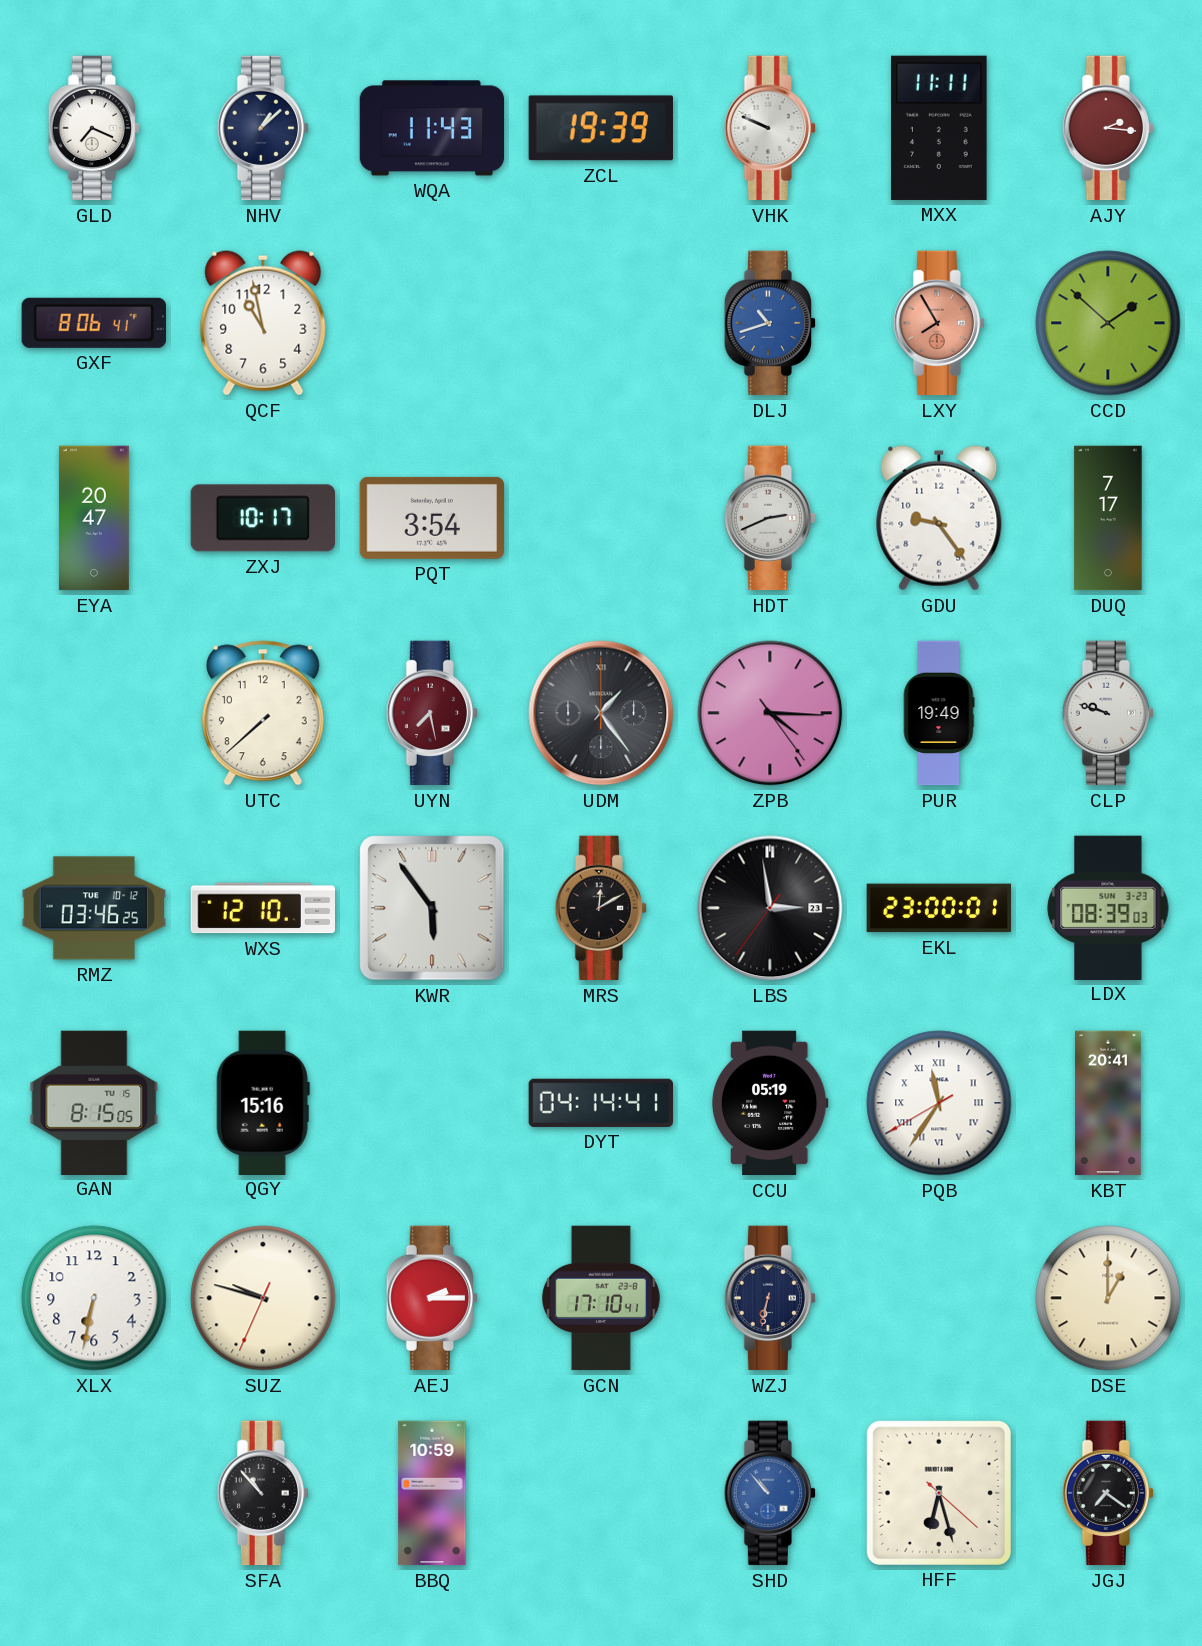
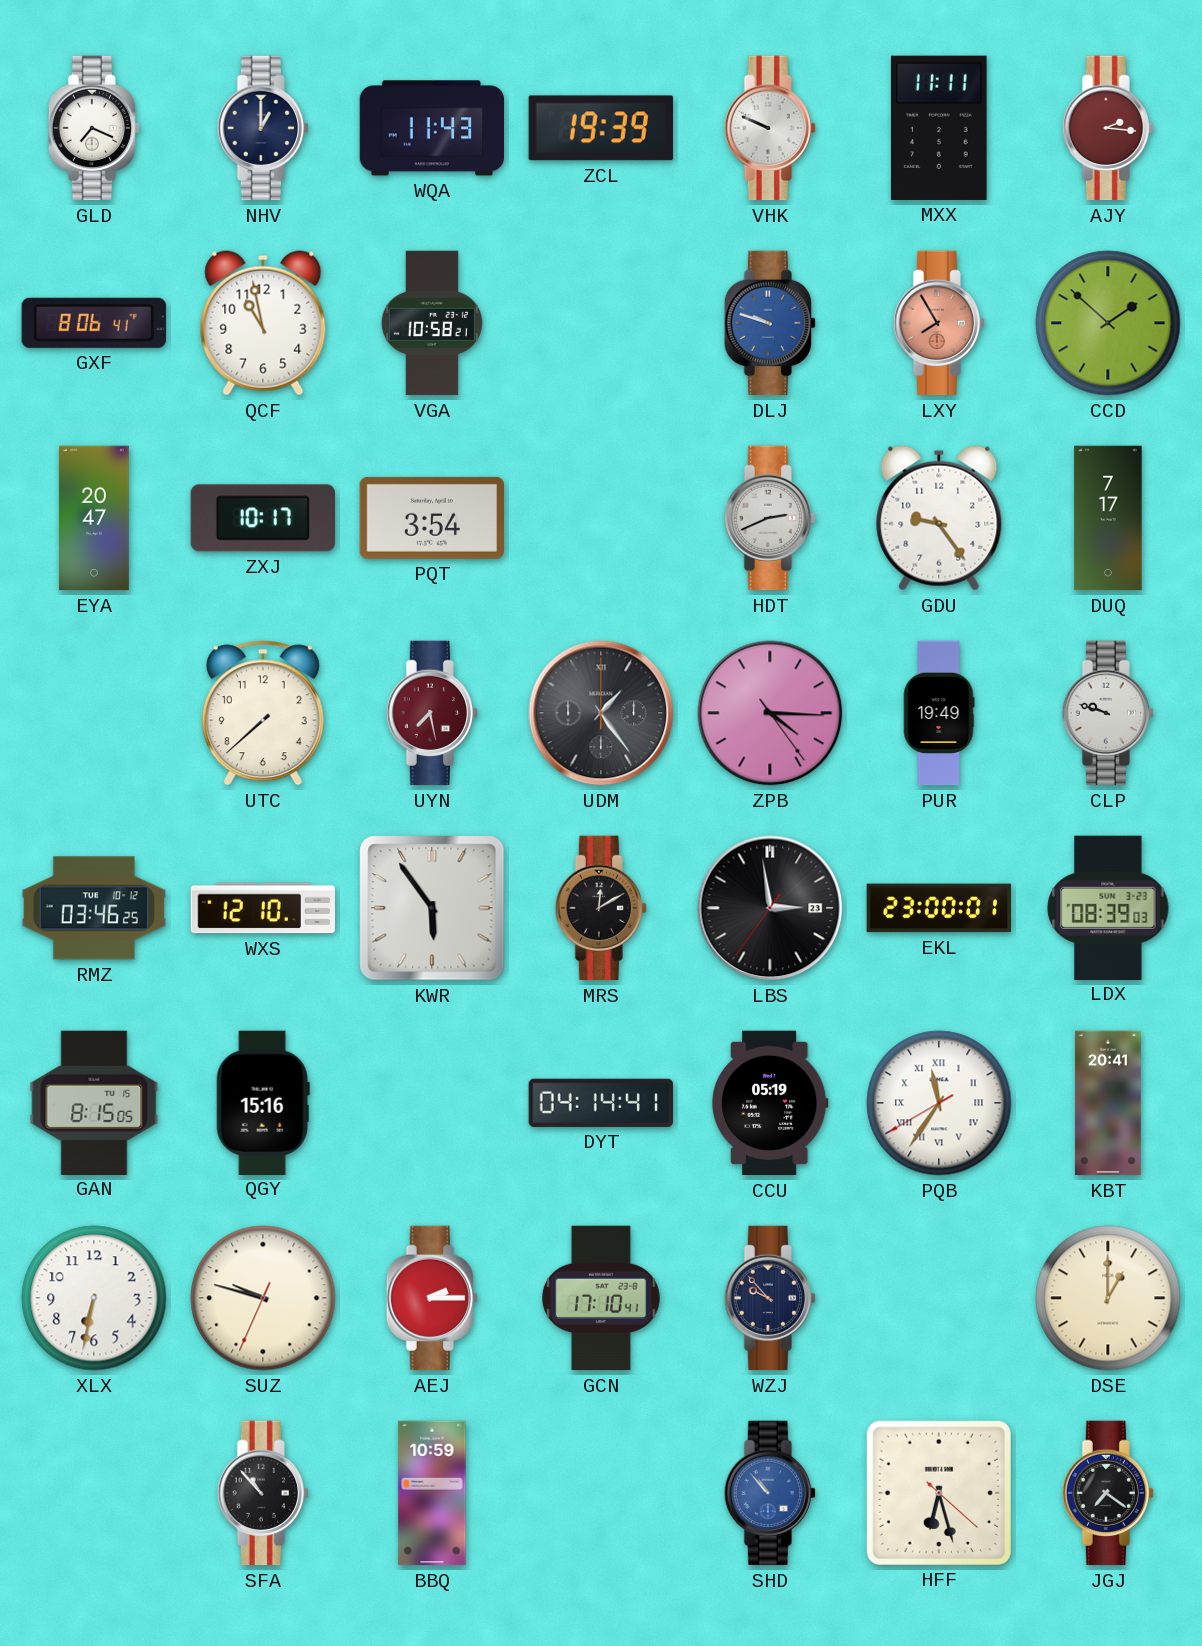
NHV: 1:08 -> 1:00
VGA: none -> 10:58
DLJ: 10:42 -> 9:48
WZJ: 6:32 -> 9:53
